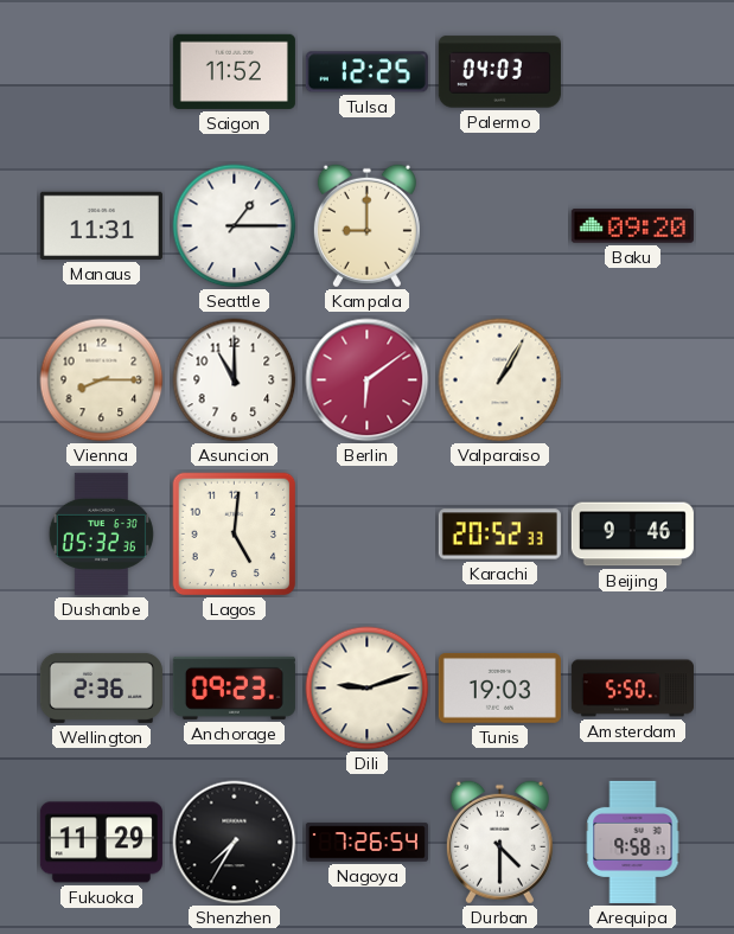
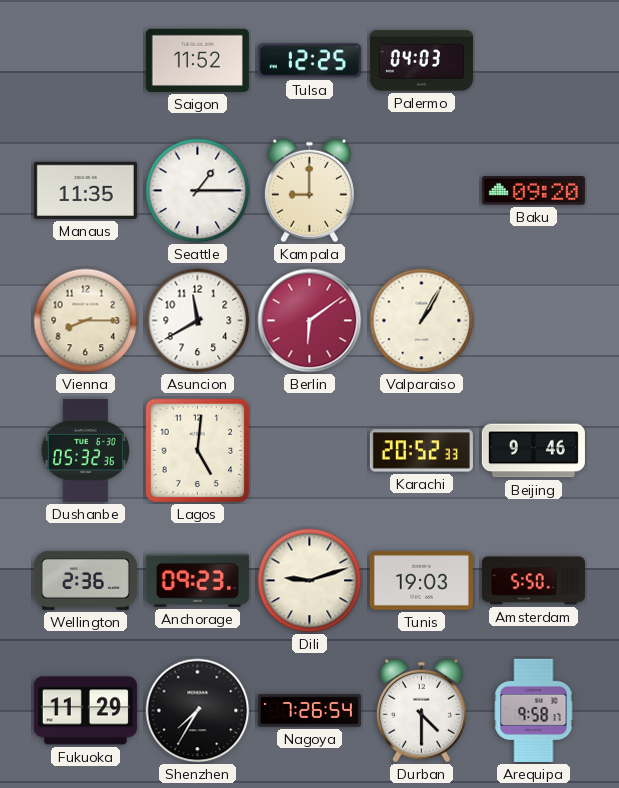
Manaus: 11:31 -> 11:35
Asuncion: 11:00 -> 11:40
